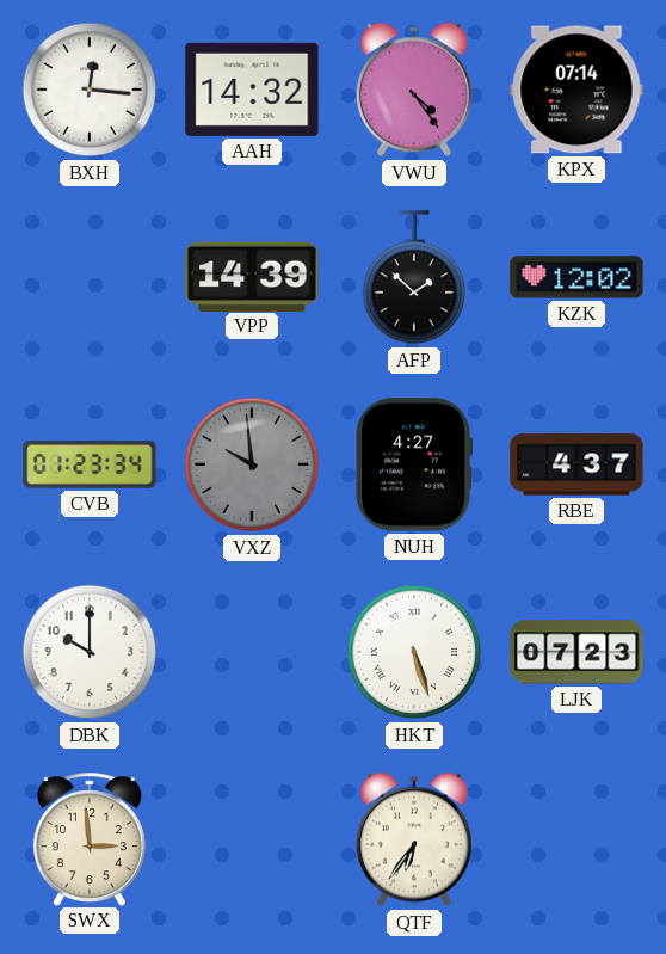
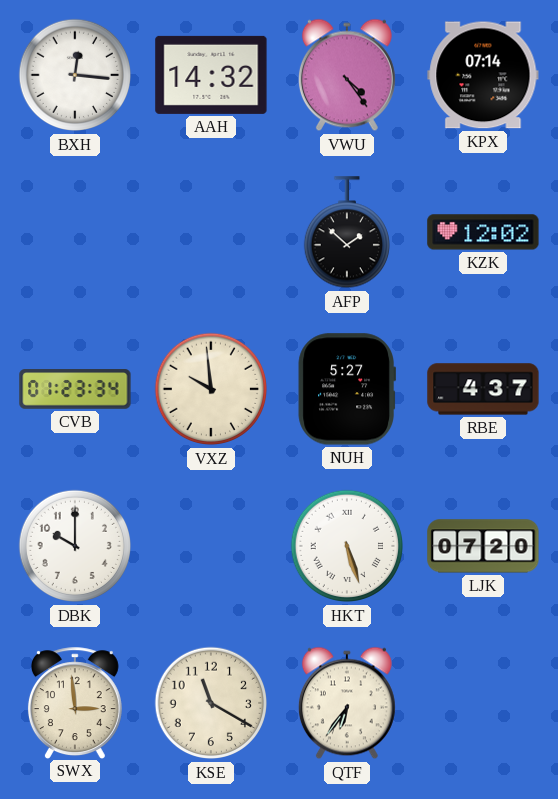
VPP: 14:39 -> none
VXZ dial: grey -> cream
NUH: 4:27 -> 5:27
LJK: 07:23 -> 07:20
KSE: none -> 11:20
